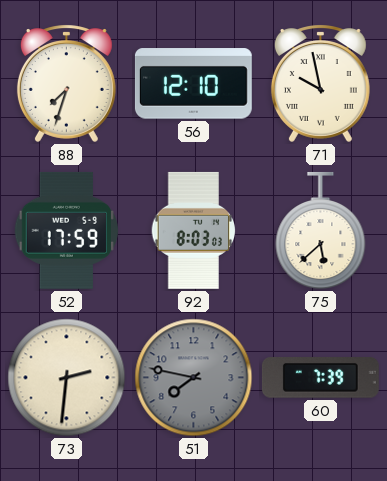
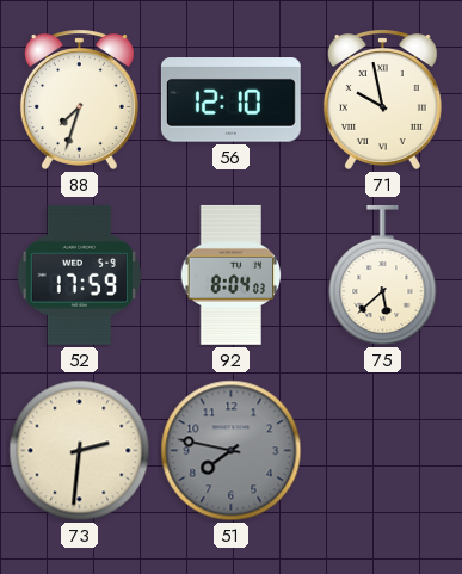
92: 8:03 -> 8:04
60: 7:39 -> none
